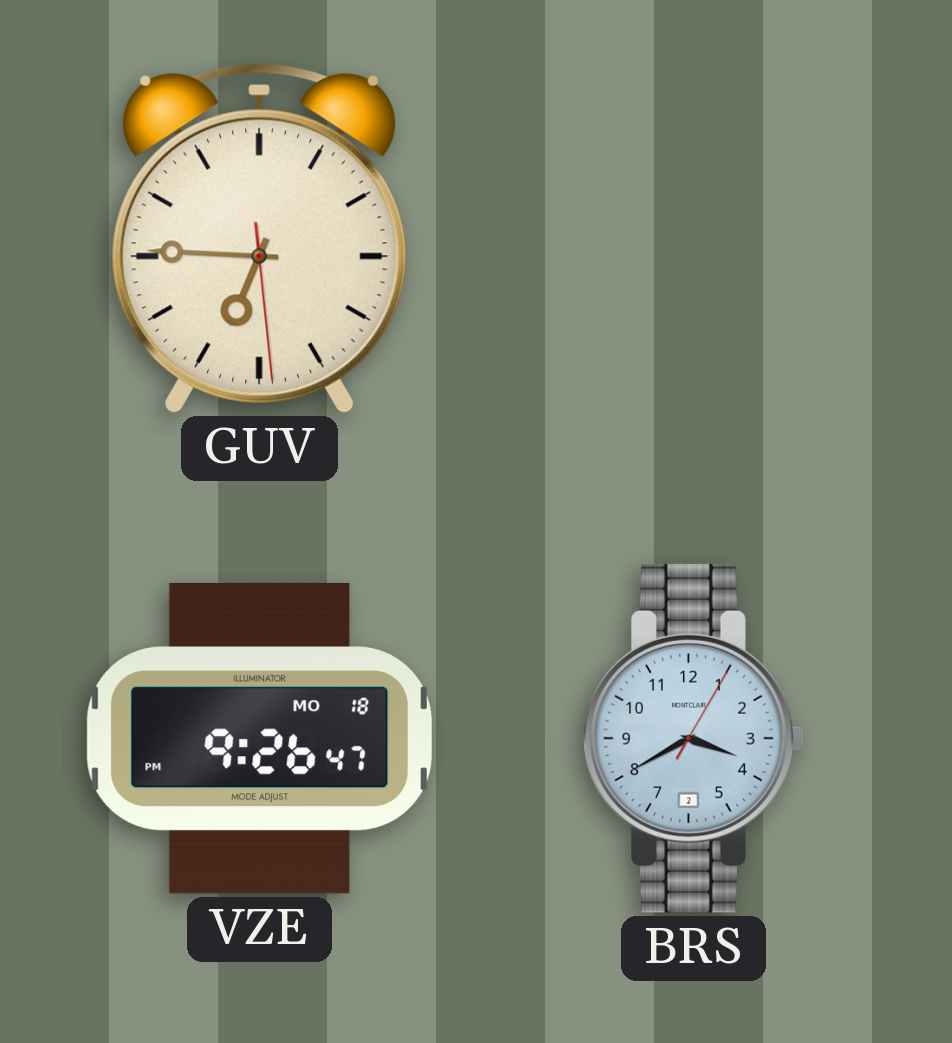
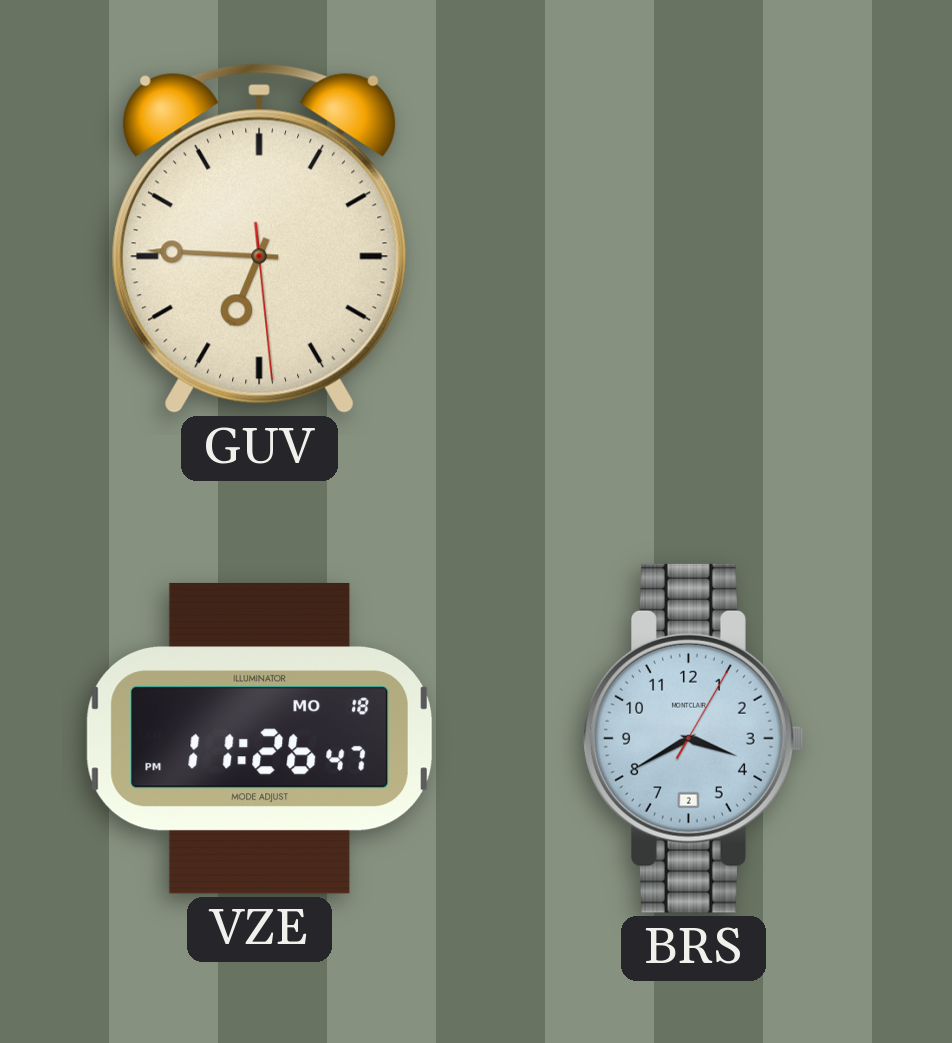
VZE: 9:26 -> 11:26
